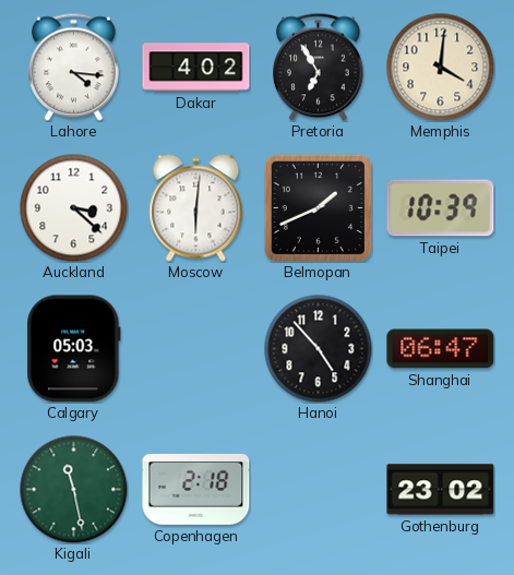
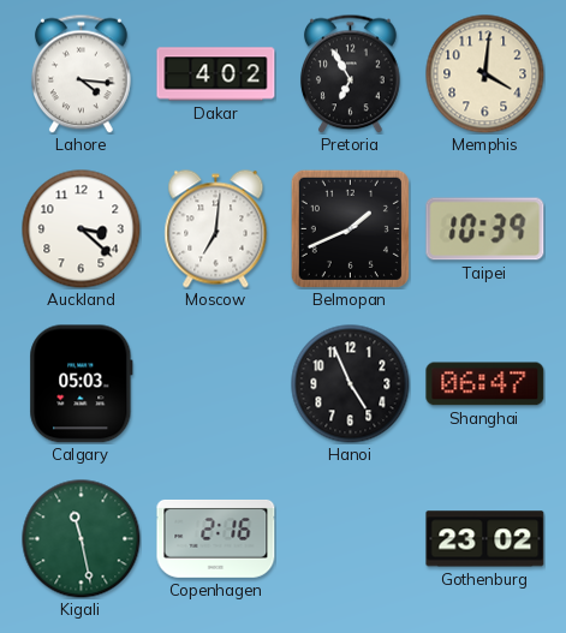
Moscow: 6:01 -> 7:01
Hanoi: 4:53 -> 4:56
Copenhagen: 2:18 -> 2:16
